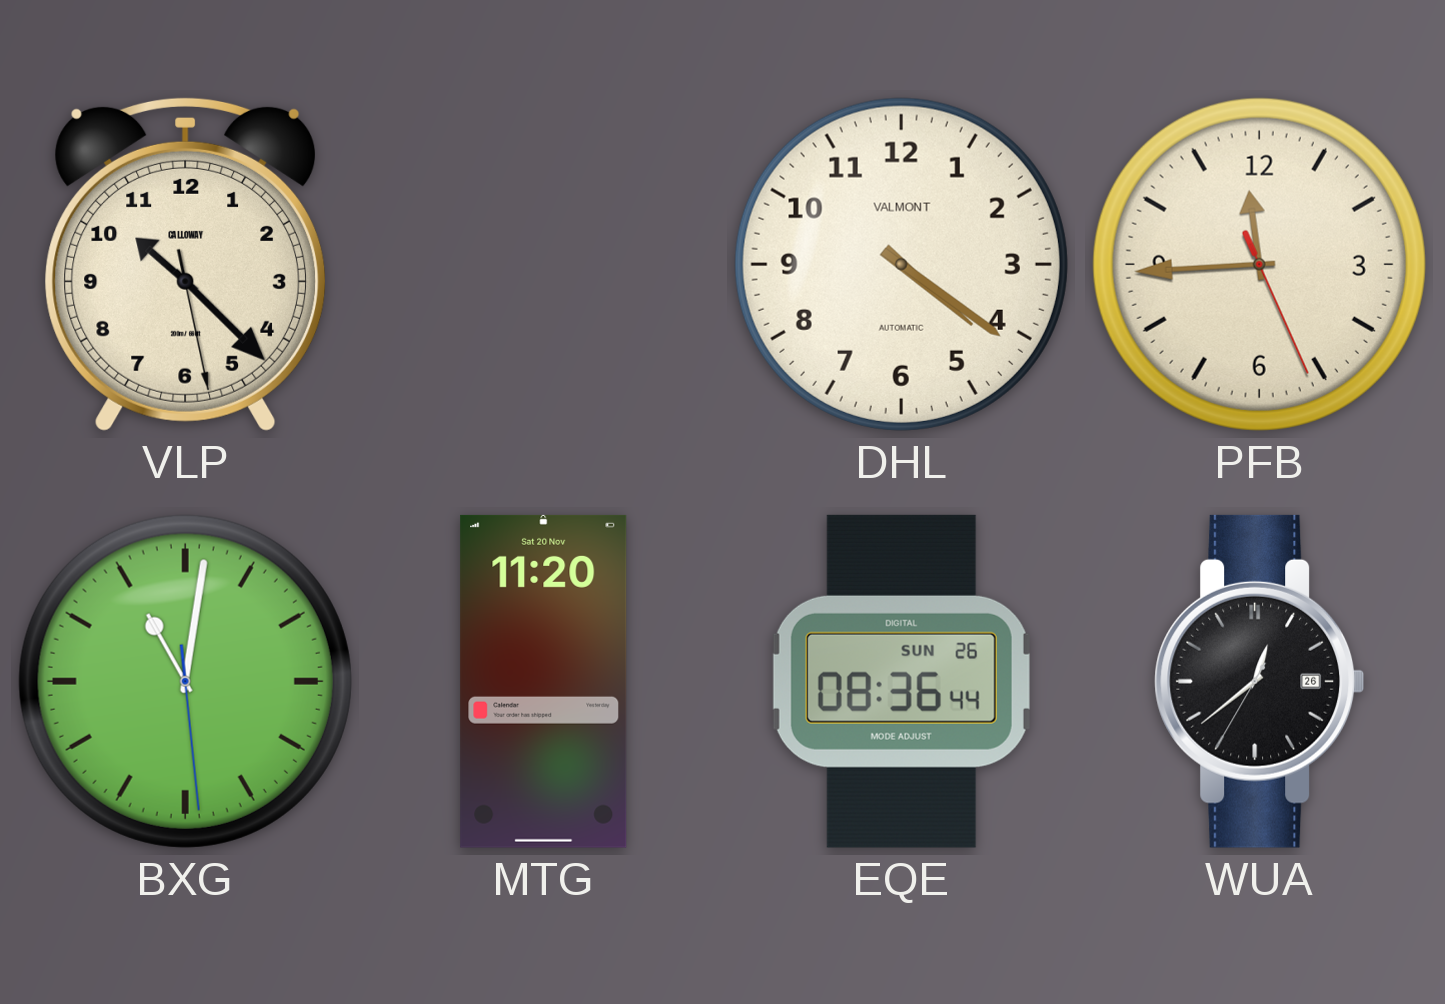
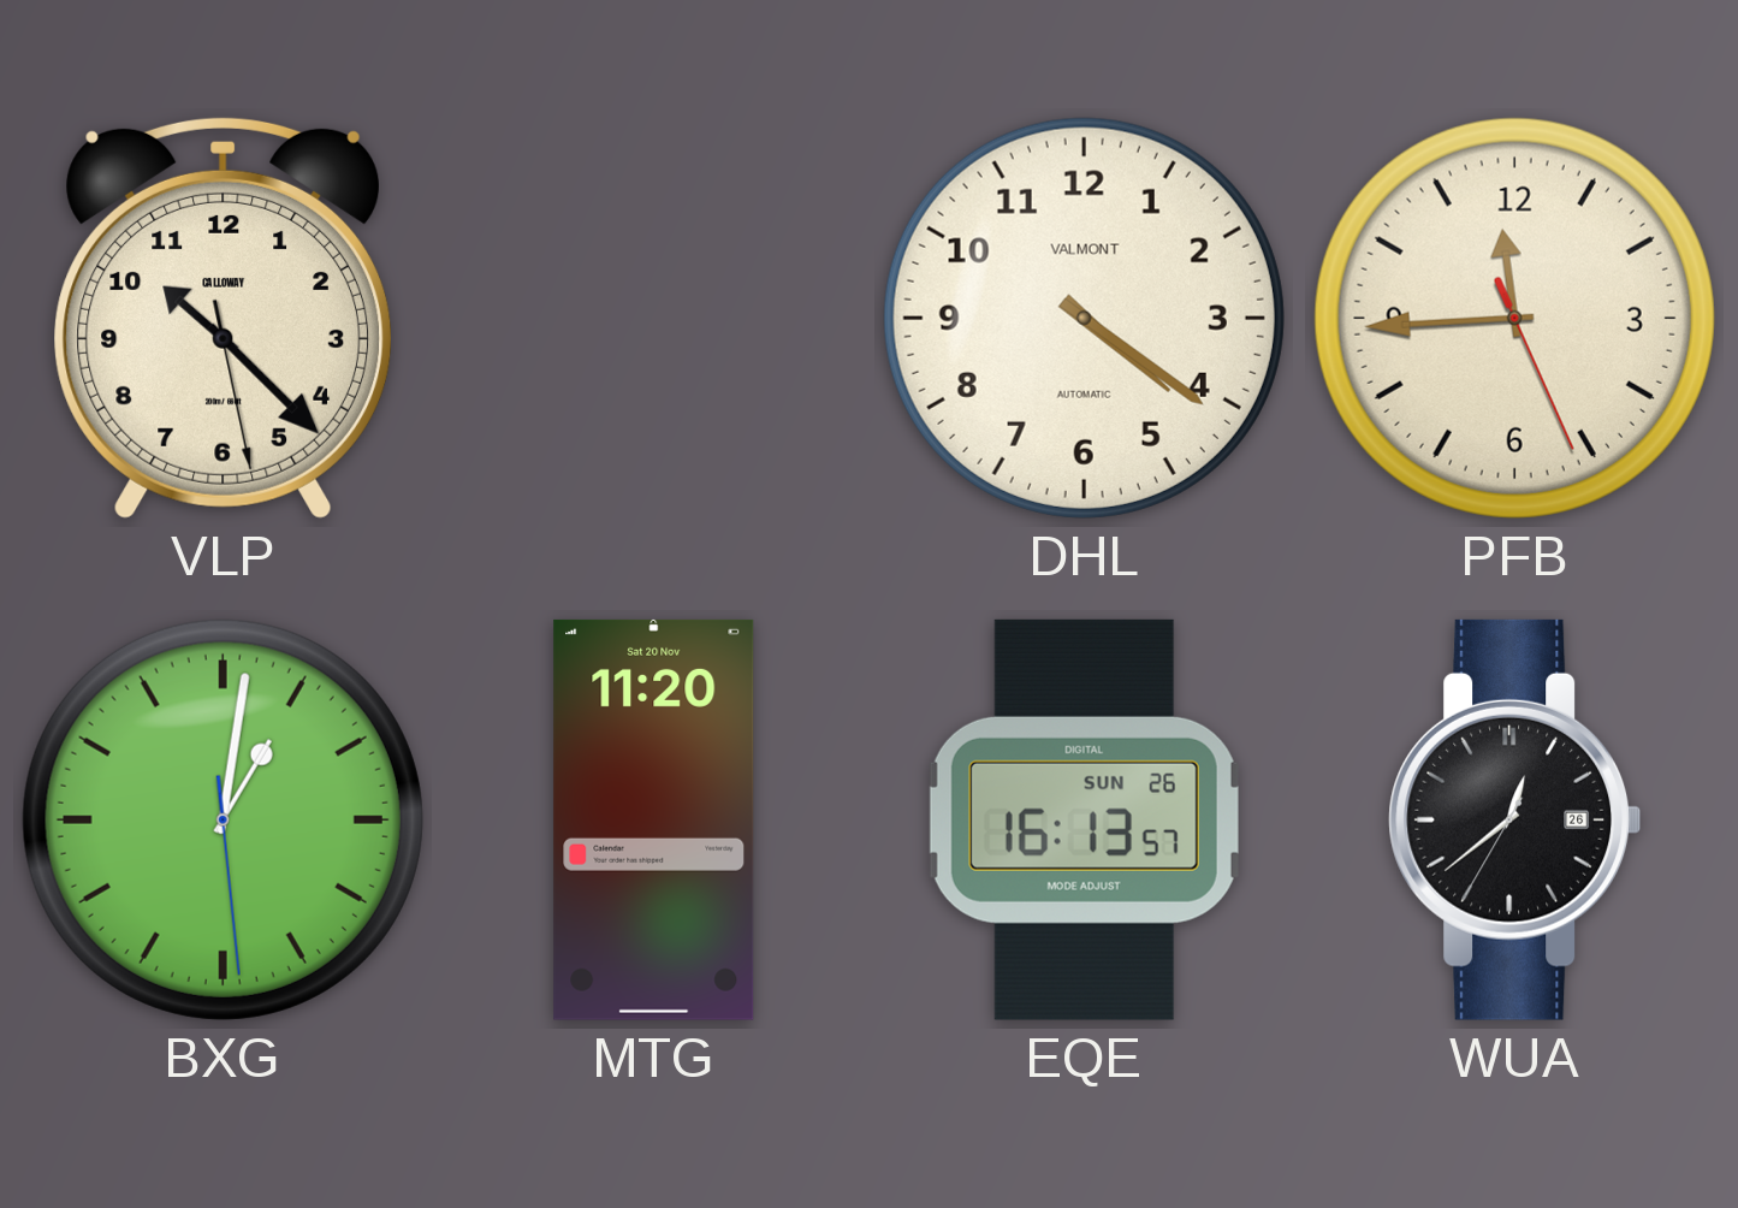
BXG: 11:01 -> 1:01
EQE: 08:36 -> 16:13
